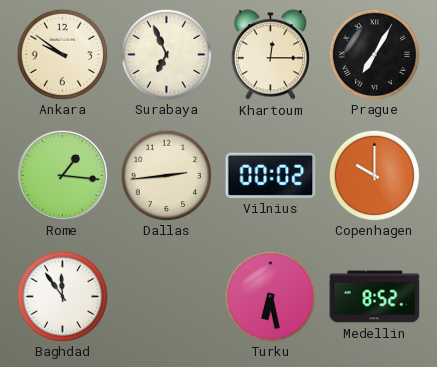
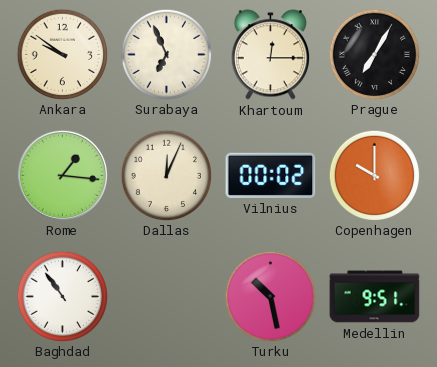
Dallas: 2:44 -> 12:04
Baghdad: 11:54 -> 10:54
Turku: 6:28 -> 10:28
Medellin: 8:52 -> 9:51
